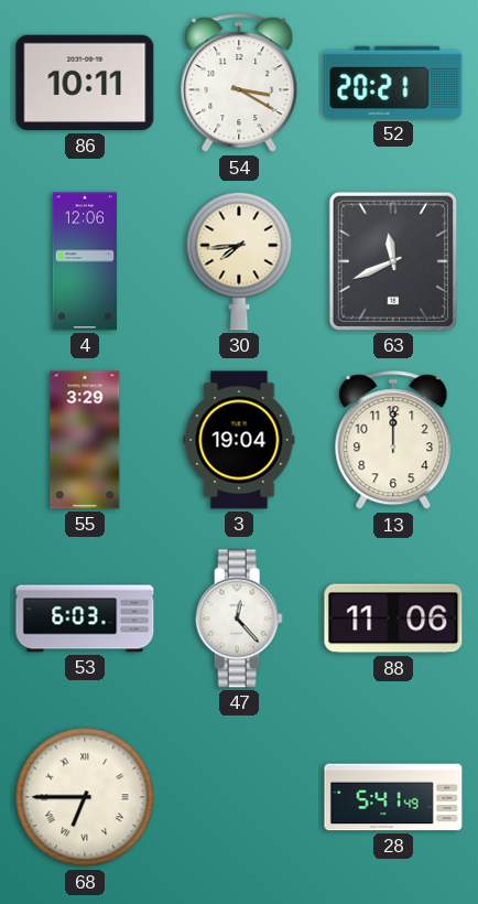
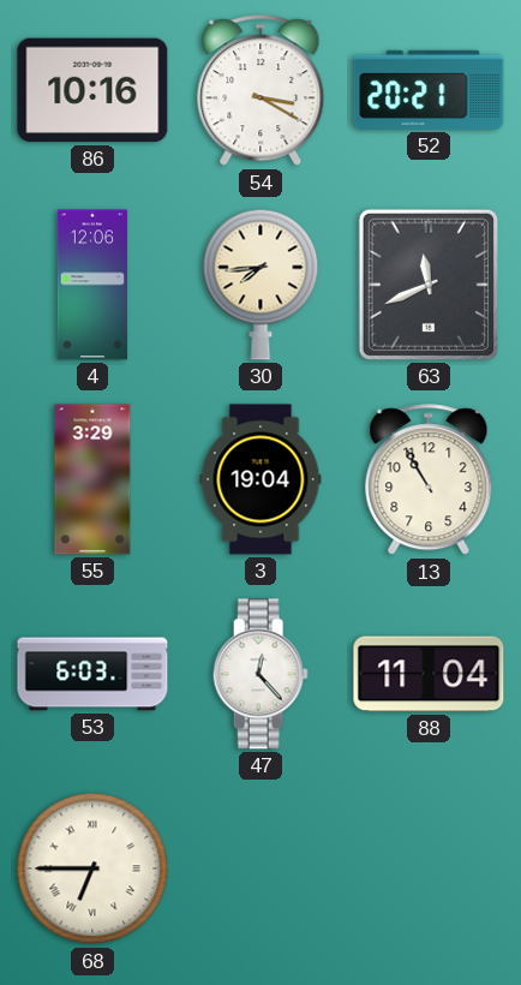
86: 10:11 -> 10:16
13: 12:00 -> 10:55
88: 11:06 -> 11:04
28: 5:41 -> none
